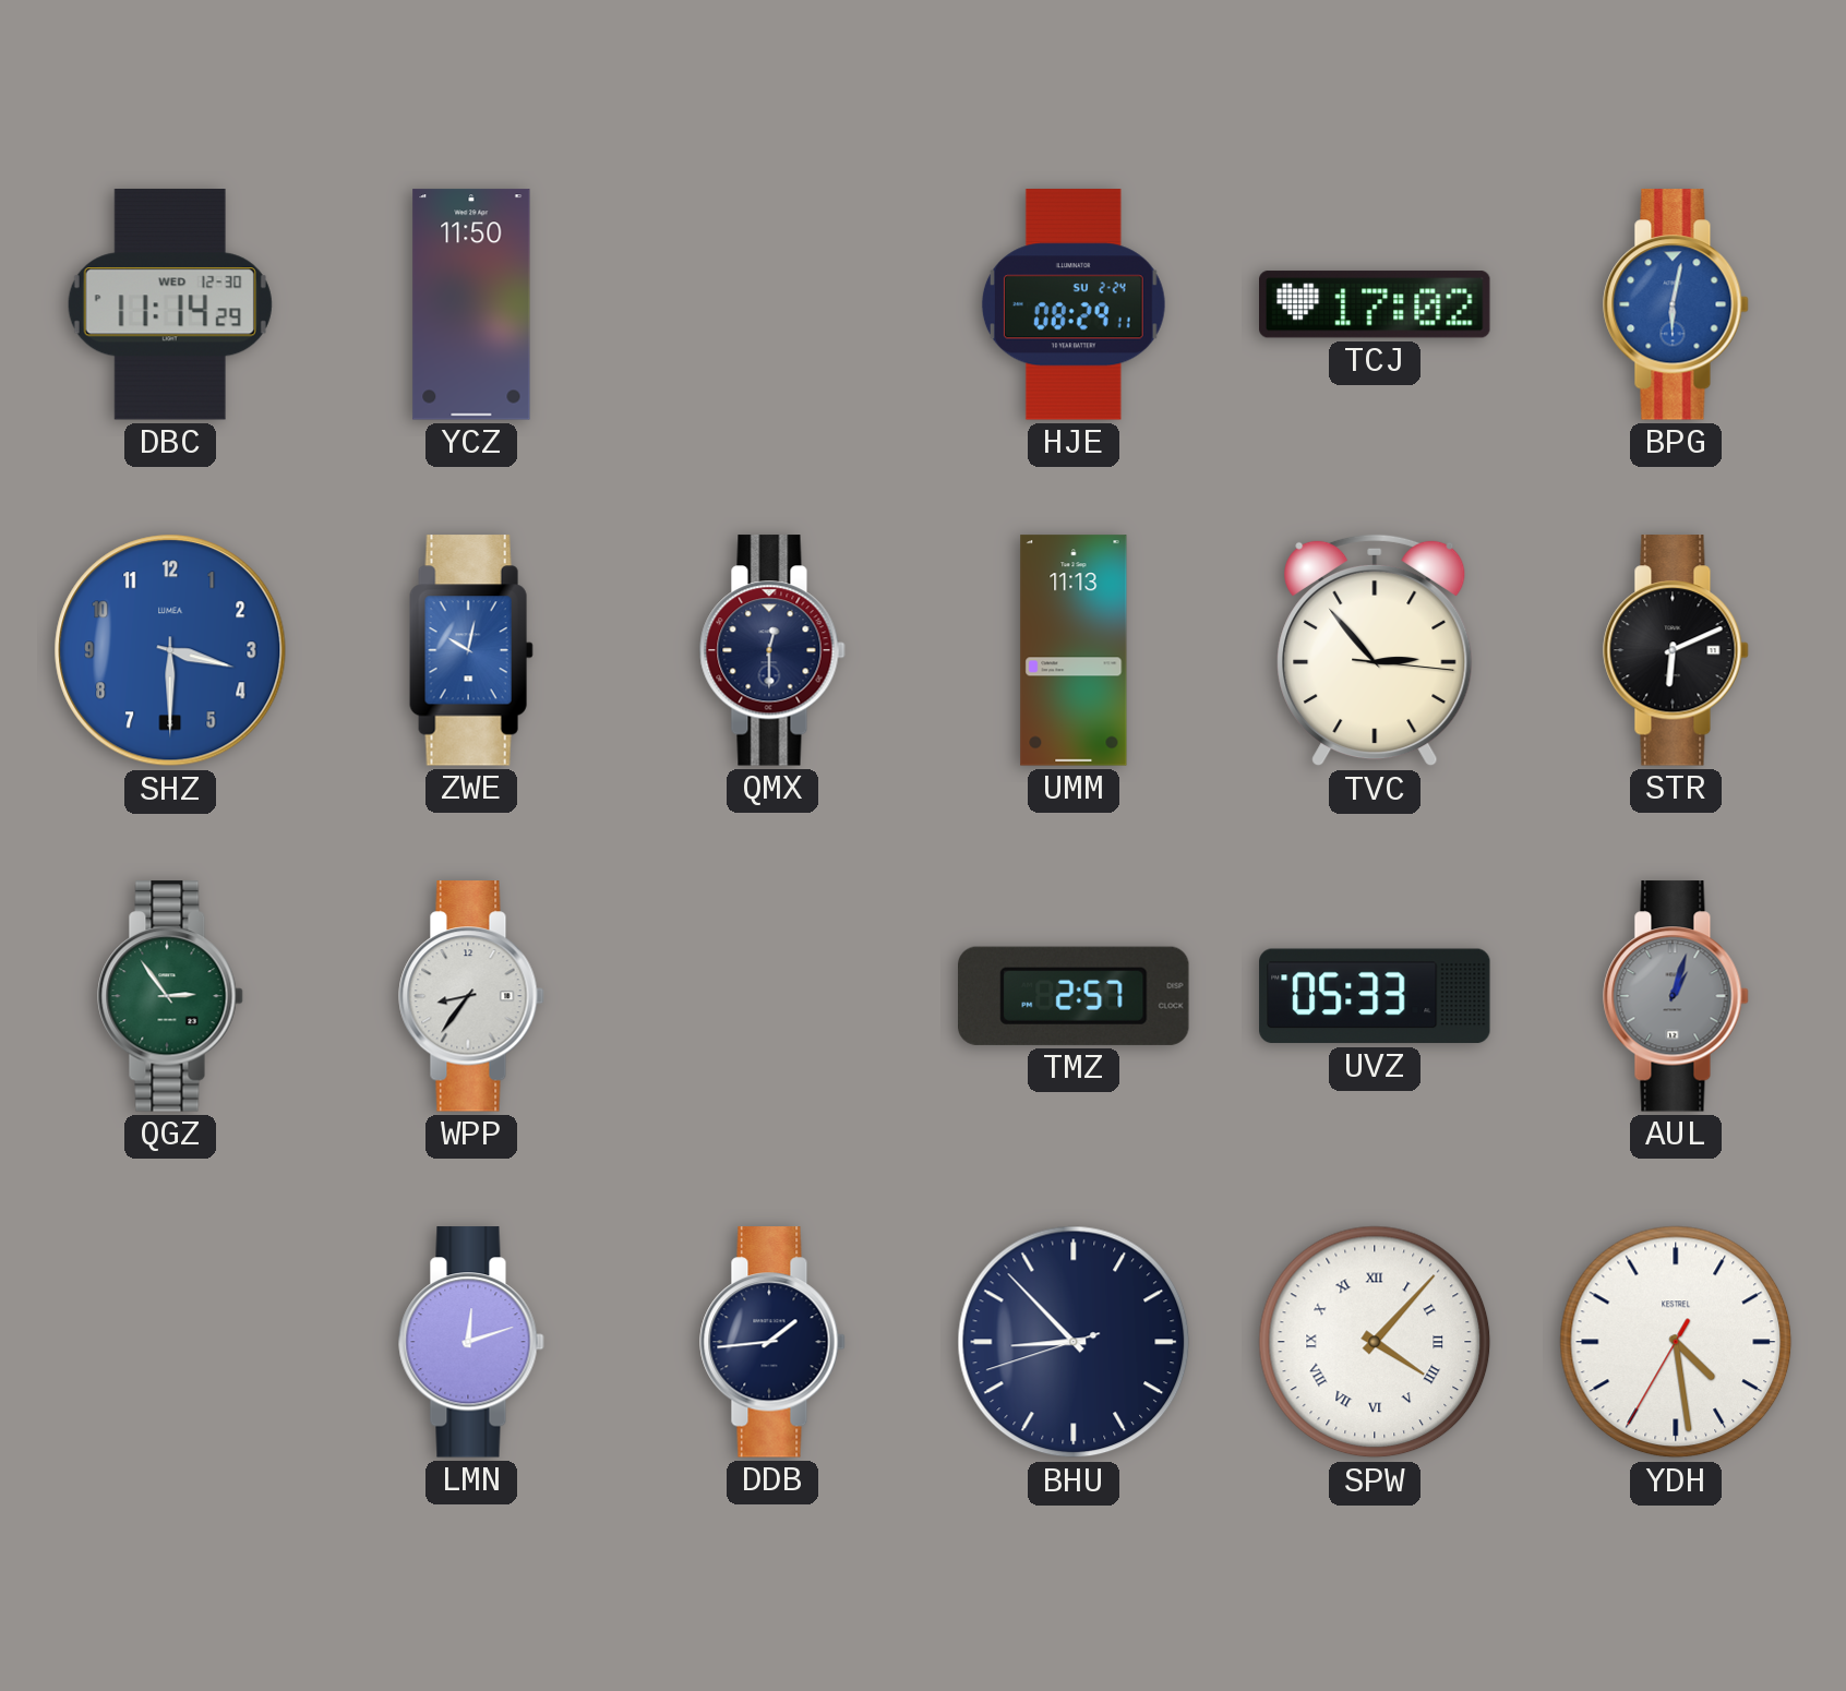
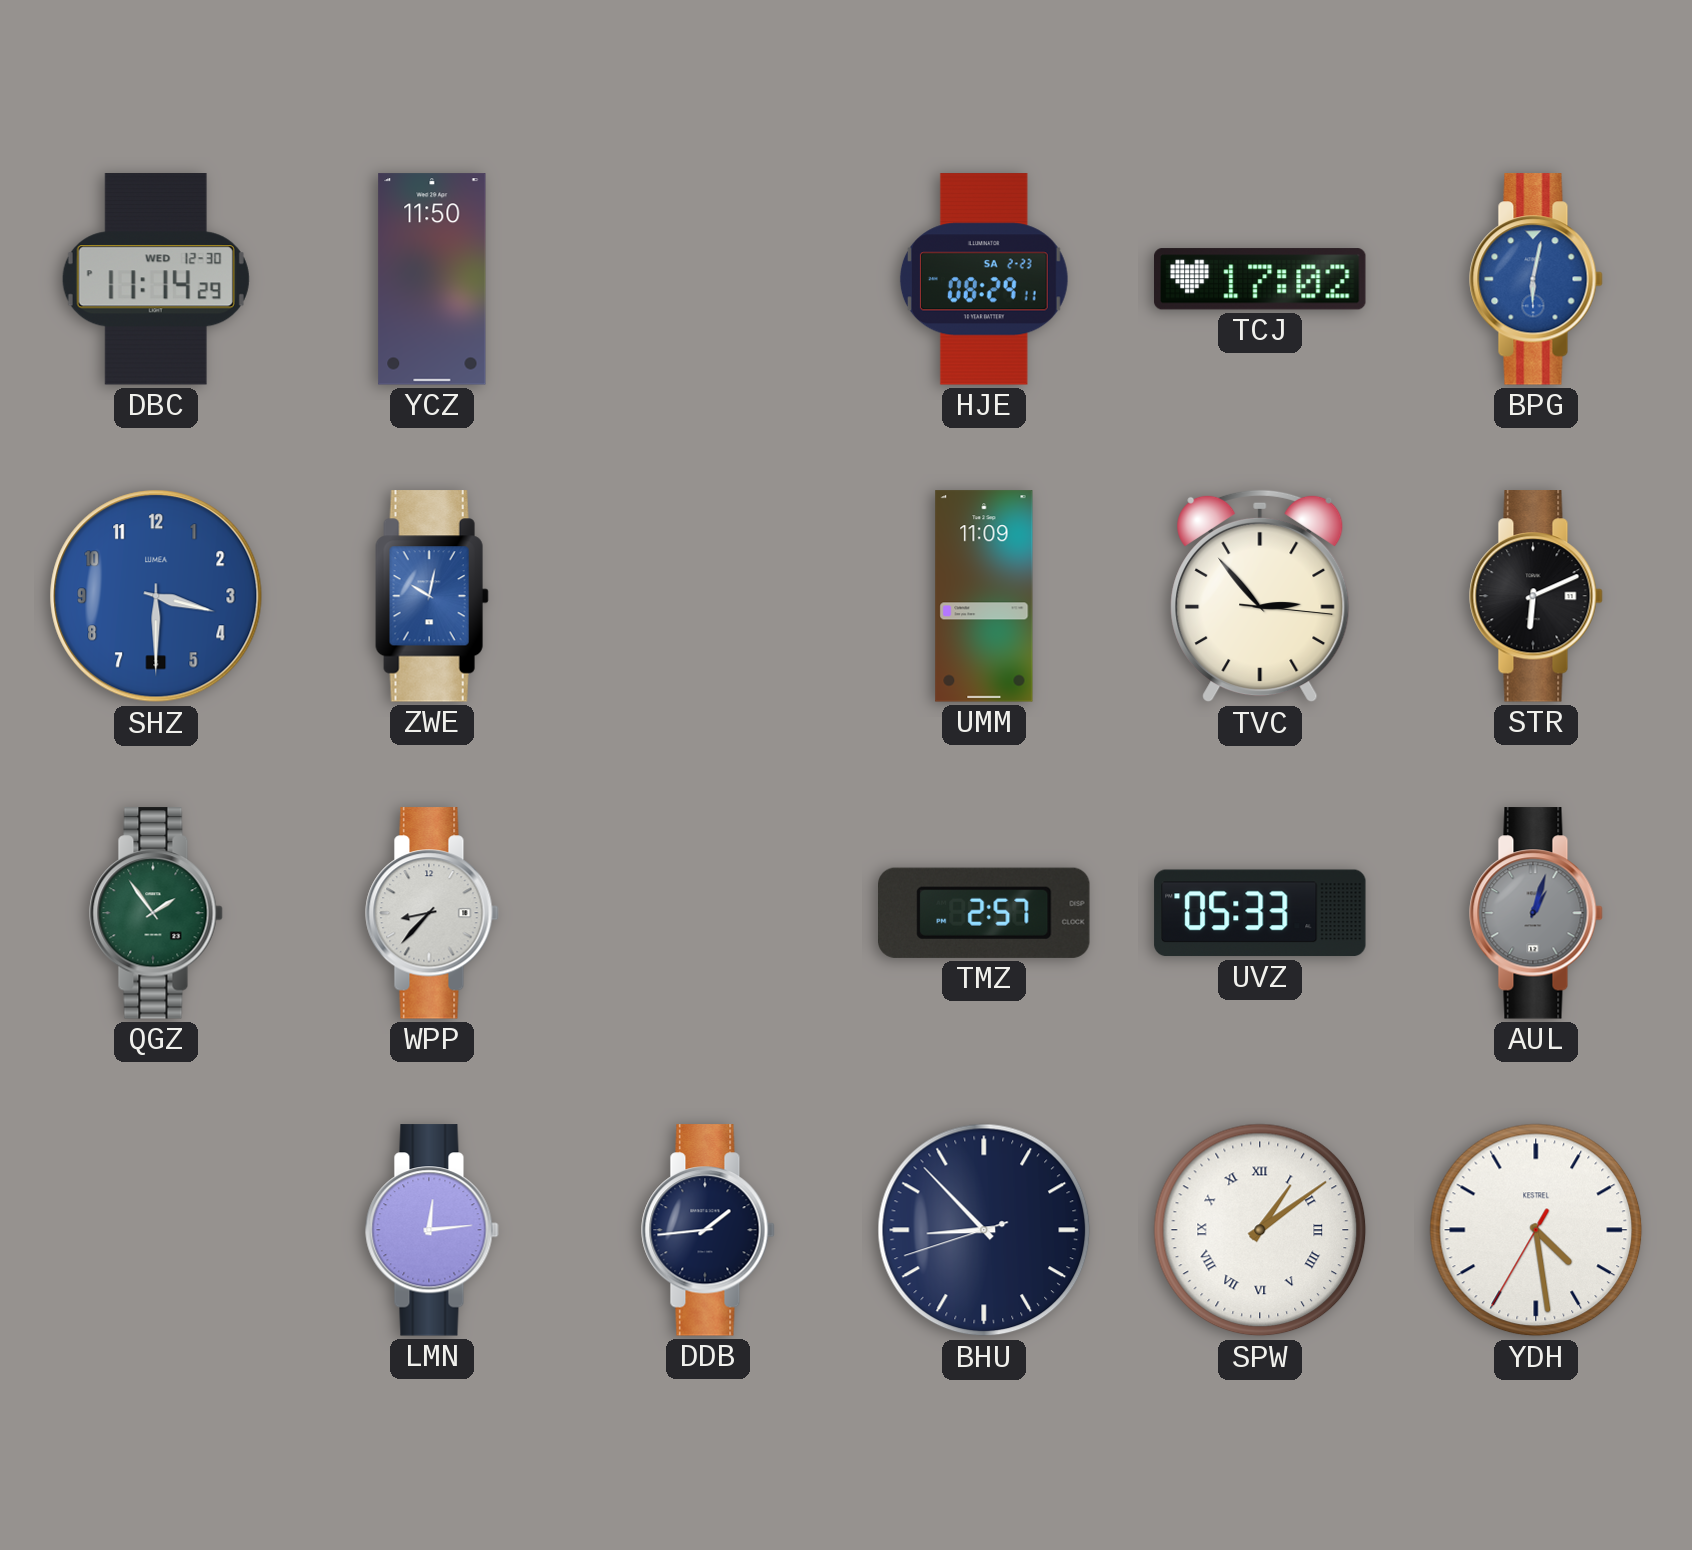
HJE date: SU 2-24 -> SA 2-23
QMX: 12:30 -> none
UMM: 11:13 -> 11:09
QGZ: 2:54 -> 1:54
WPP: 8:36 -> 8:37
LMN: 12:12 -> 12:14
SPW: 4:07 -> 1:09
